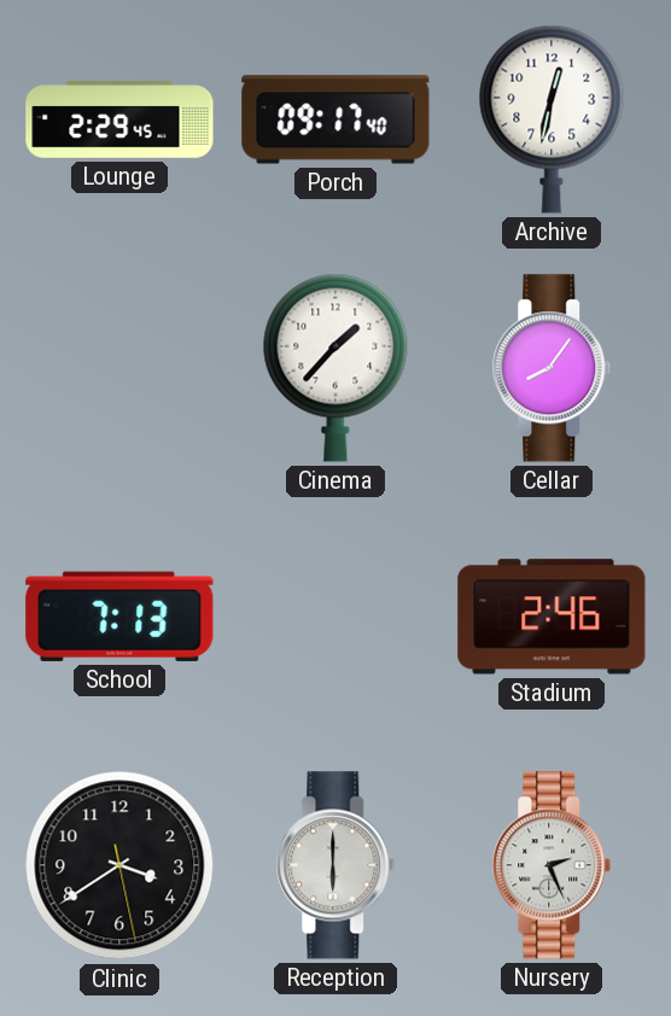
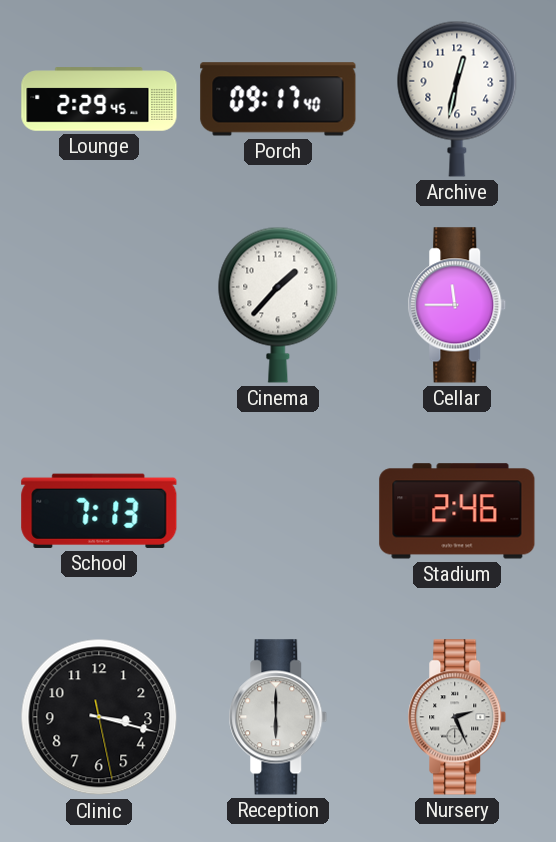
Cellar: 8:06 -> 11:45
Clinic: 3:39 -> 3:17
